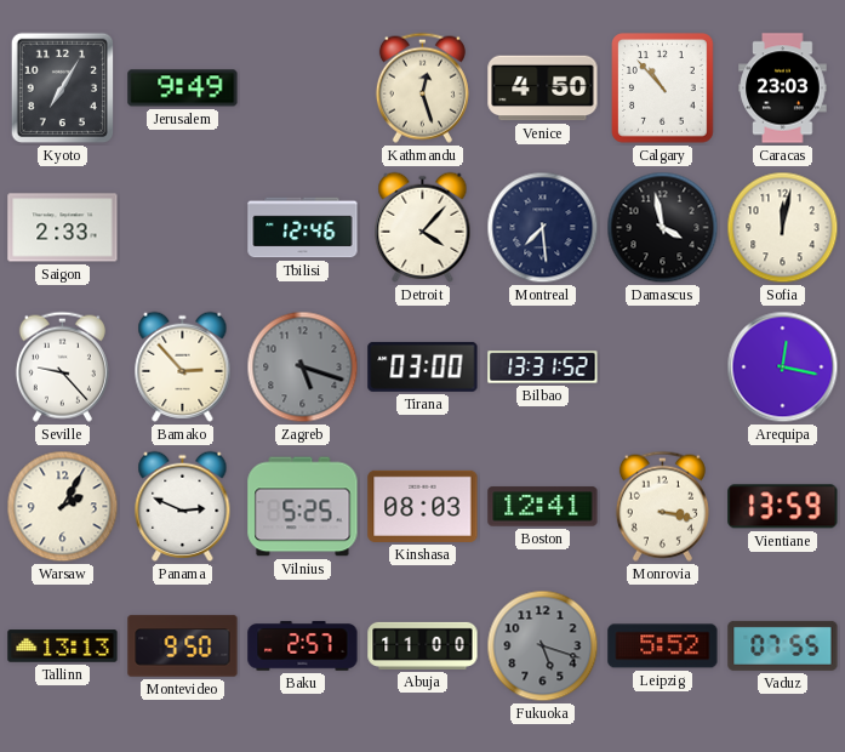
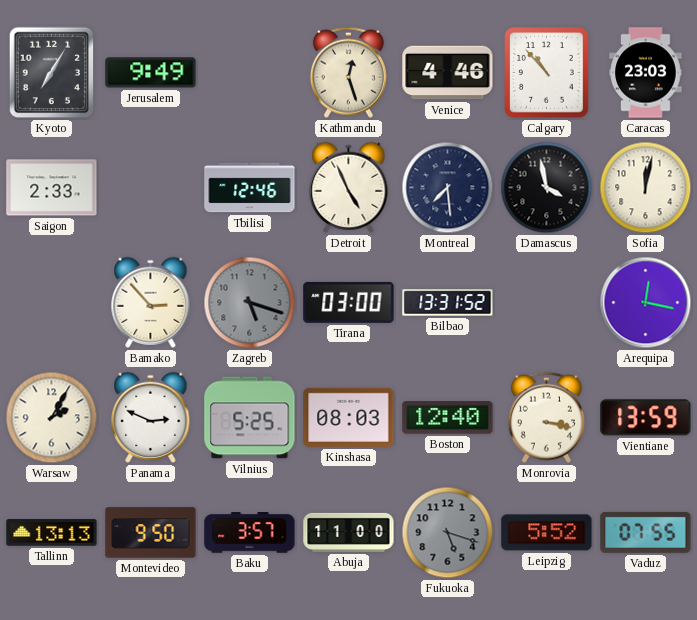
Venice: 4:50 -> 4:46
Detroit: 4:07 -> 4:56
Seville: 9:23 -> none
Boston: 12:41 -> 12:40
Baku: 2:57 -> 3:57
